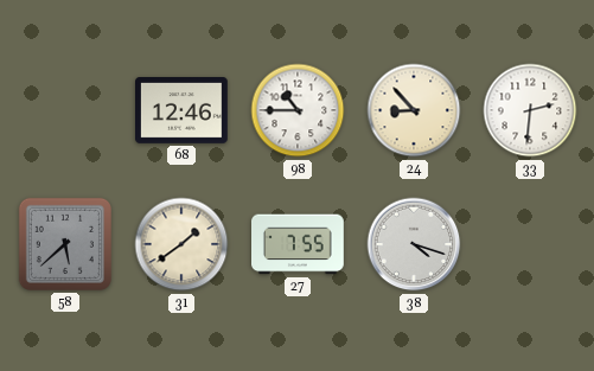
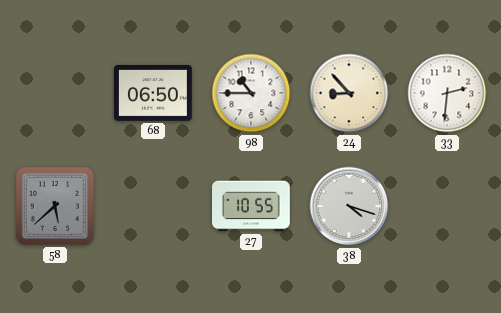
68: 12:46 -> 06:50
31: 1:39 -> none
27: 7:55 -> 10:55
